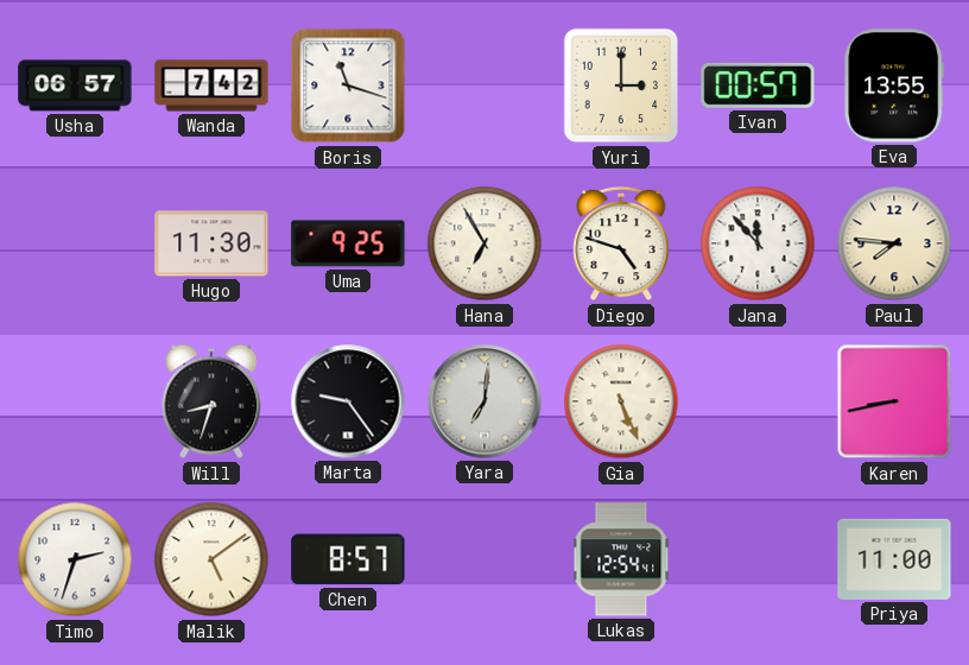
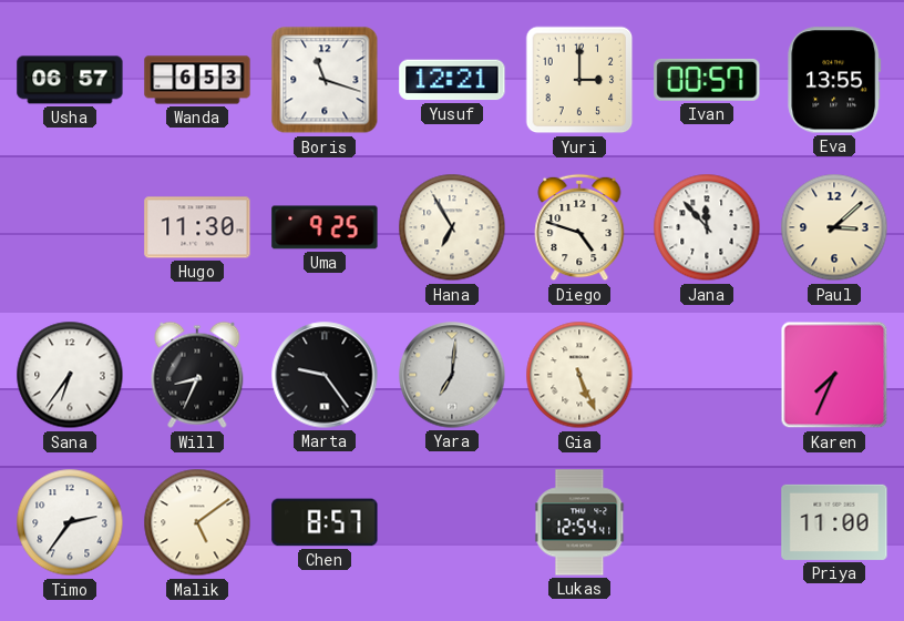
Wanda: 7:42 -> 6:53
Yusuf: none -> 12:21
Paul: 7:46 -> 3:08
Sana: none -> 6:36
Will: 8:33 -> 8:34
Karen: 8:43 -> 7:34
Timo: 2:33 -> 2:36
